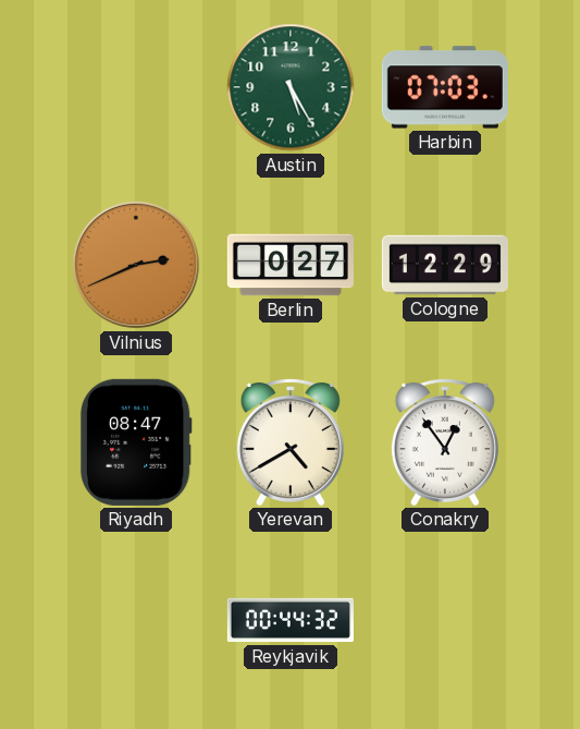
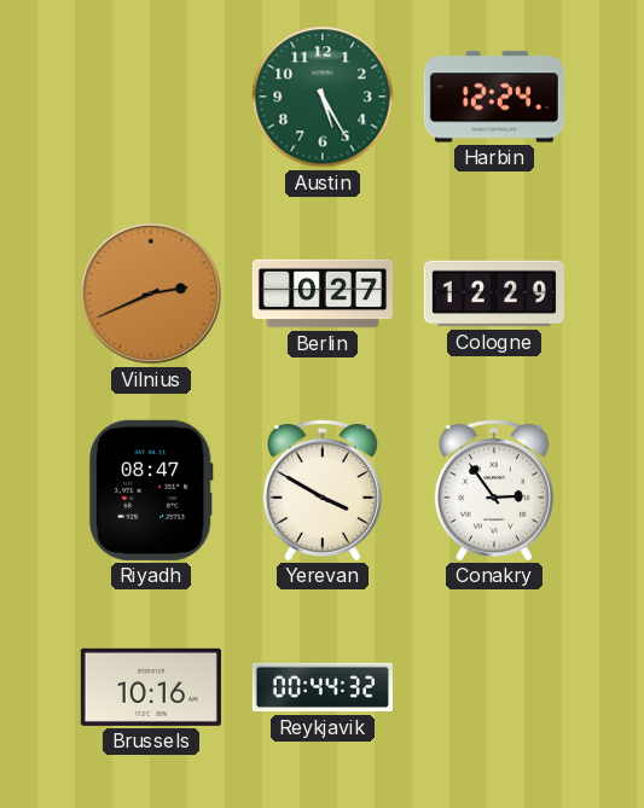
Harbin: 07:03 -> 12:24
Yerevan: 4:40 -> 3:50
Conakry: 12:54 -> 2:54
Brussels: none -> 10:16
